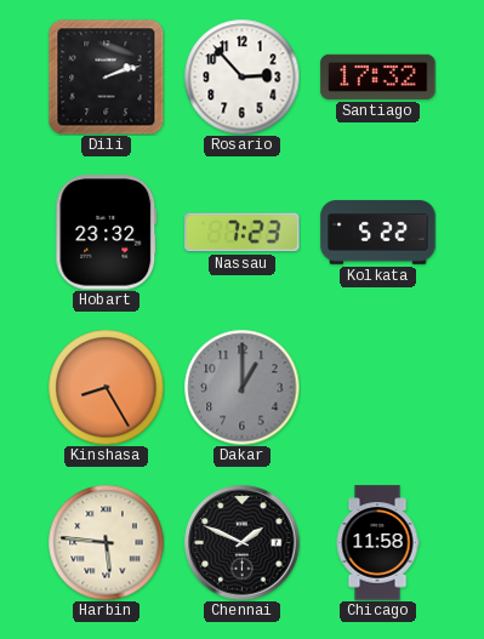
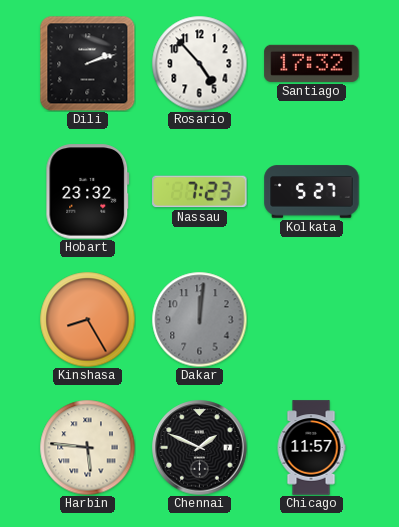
Rosario: 2:53 -> 4:53
Kolkata: 5:22 -> 5:27
Dakar: 1:00 -> 12:01
Chicago: 11:58 -> 11:57
